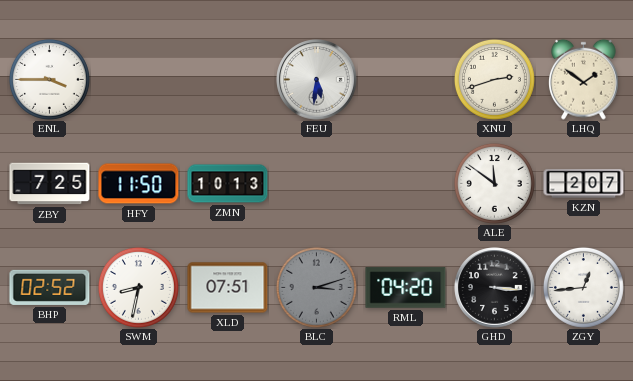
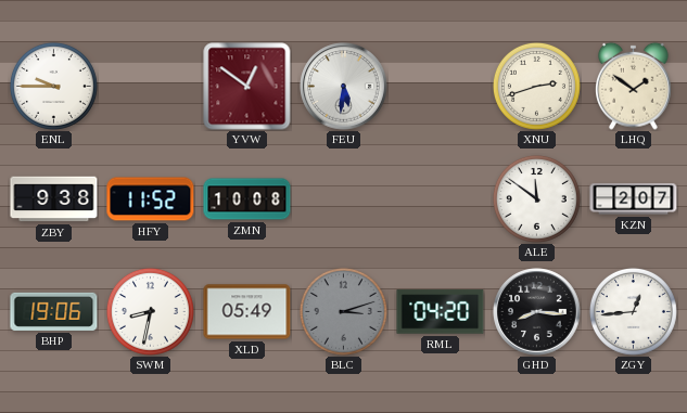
ENL: 3:45 -> 9:45
YVW: none -> 12:51
ZBY: 7:25 -> 9:38
HFY: 11:50 -> 11:52
ZMN: 10:13 -> 10:08
BHP: 02:52 -> 19:06
XLD: 07:51 -> 05:49
GHD: 3:16 -> 8:16
